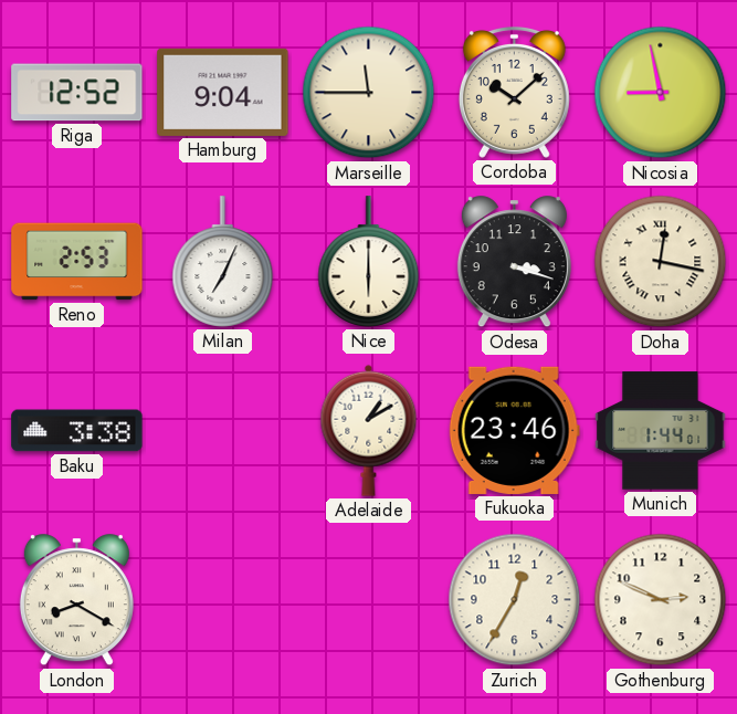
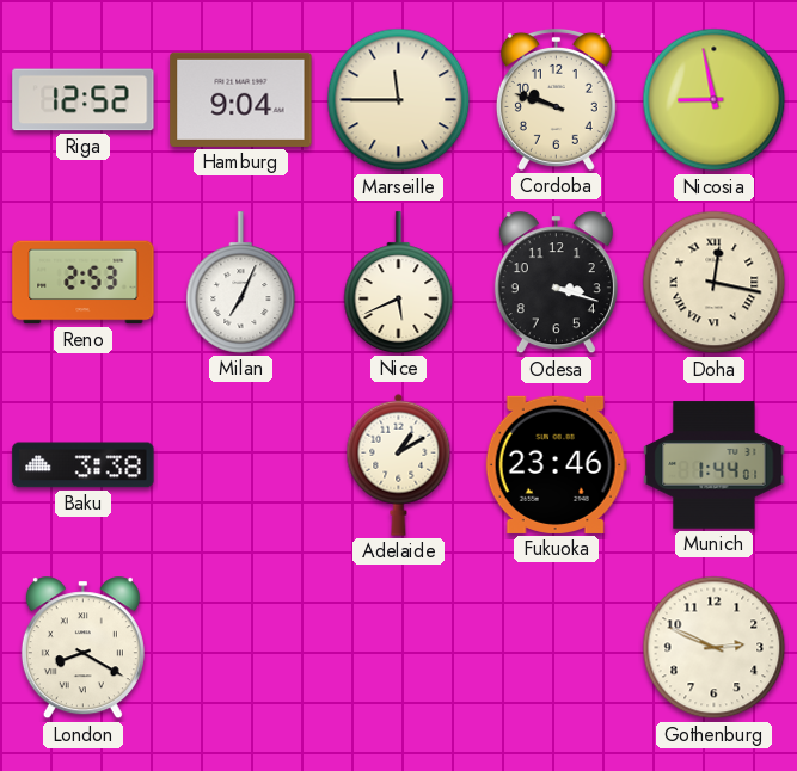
Cordoba: 10:08 -> 9:48
Nice: 6:00 -> 5:41
Zurich: 12:35 -> none
